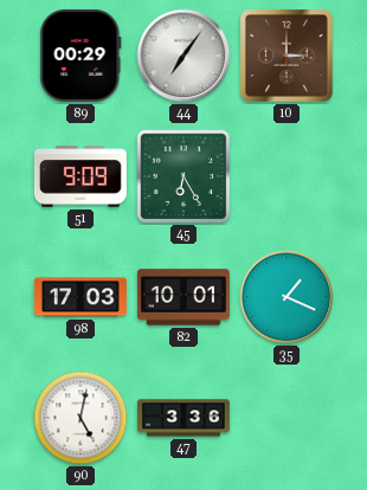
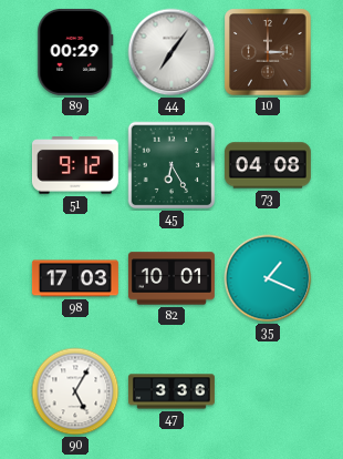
51: 9:09 -> 9:12
73: none -> 04:08
90: 5:02 -> 5:05
